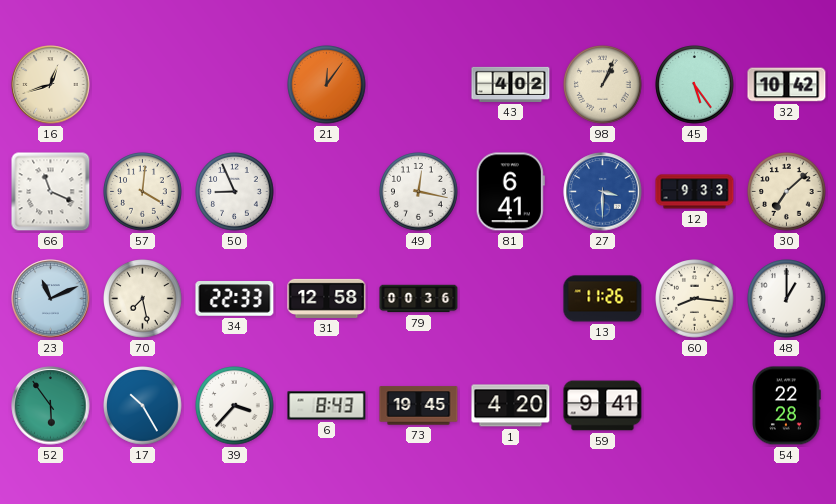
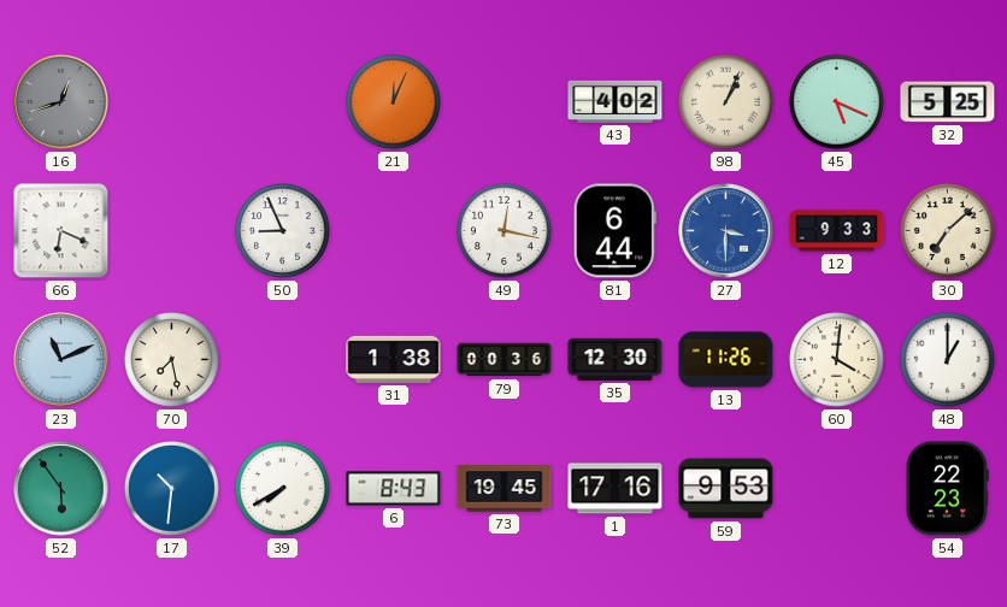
16 dial: cream -> grey
21: 12:06 -> 12:04
45: 5:24 -> 5:19
32: 10:42 -> 5:25
66: 11:19 -> 6:19
57: 4:01 -> none
81: 6:41 -> 6:44
34: 22:33 -> none
31: 12:58 -> 1:38
35: none -> 12:30
60: 8:16 -> 4:01
17: 10:25 -> 10:31
39: 3:37 -> 7:40
1: 4:20 -> 17:16
59: 9:41 -> 9:53
54: 22:28 -> 22:23
